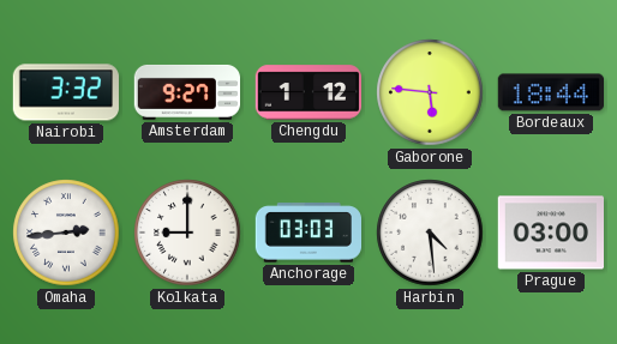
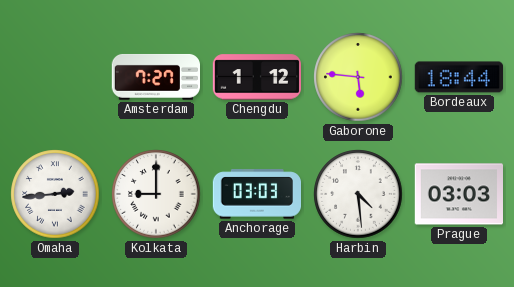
Nairobi: 3:32 -> none
Amsterdam: 9:27 -> 7:27
Prague: 03:00 -> 03:03
